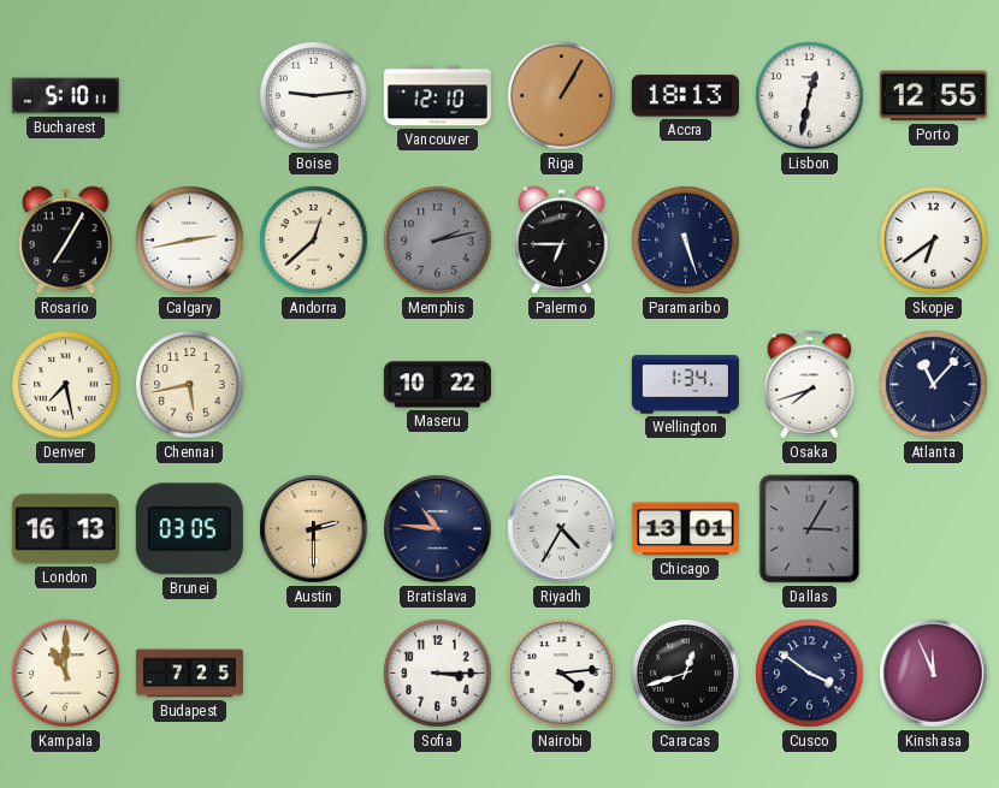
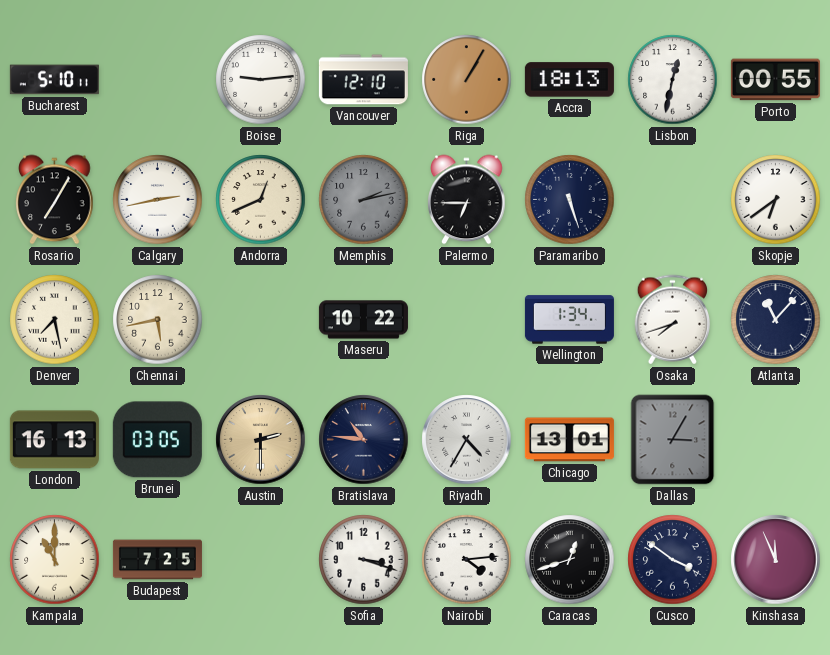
Porto: 12:55 -> 00:55
Andorra: 12:38 -> 12:41
Sofia: 3:15 -> 3:18
